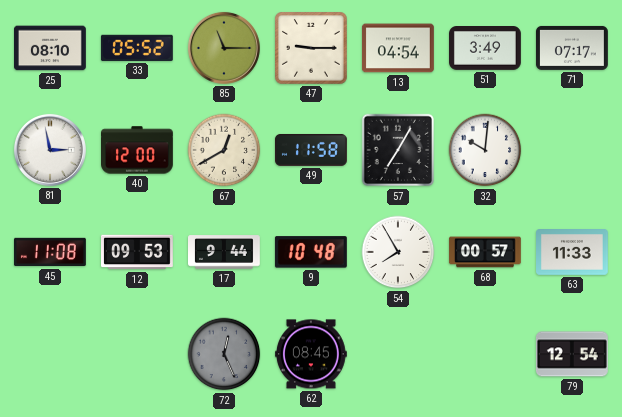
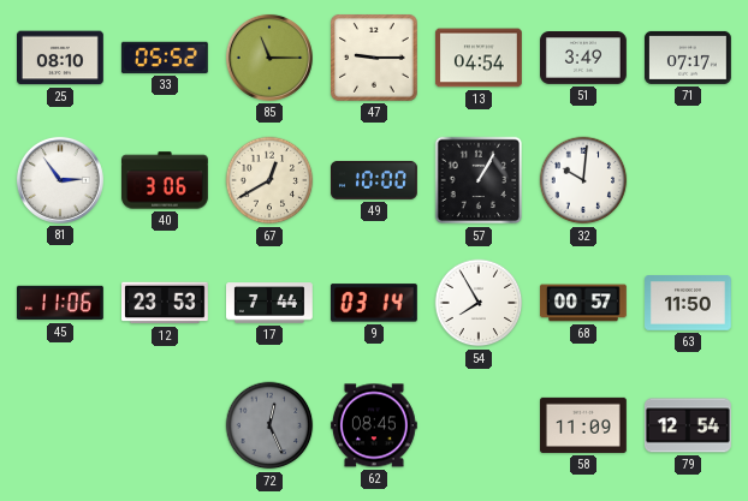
81: 2:58 -> 2:54
40: 12:00 -> 3:06
49: 11:58 -> 10:00
57: 7:05 -> 1:05
45: 11:08 -> 11:06
12: 09:53 -> 23:53
17: 9:44 -> 7:44
9: 10:48 -> 03:14
63: 11:33 -> 11:50
58: none -> 11:09
